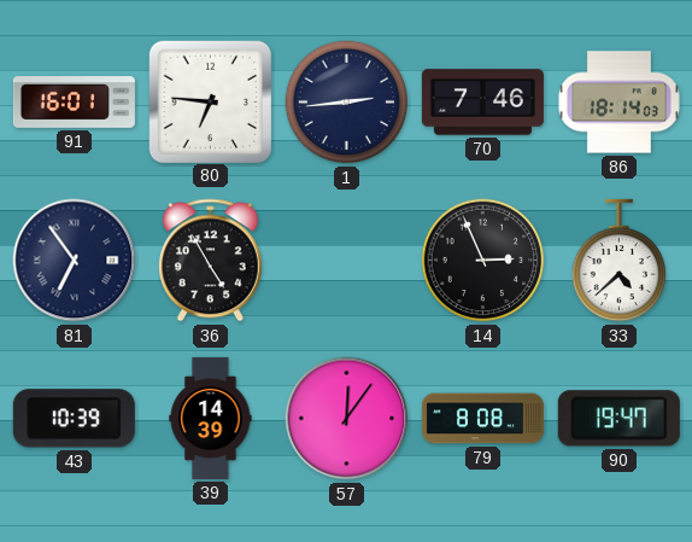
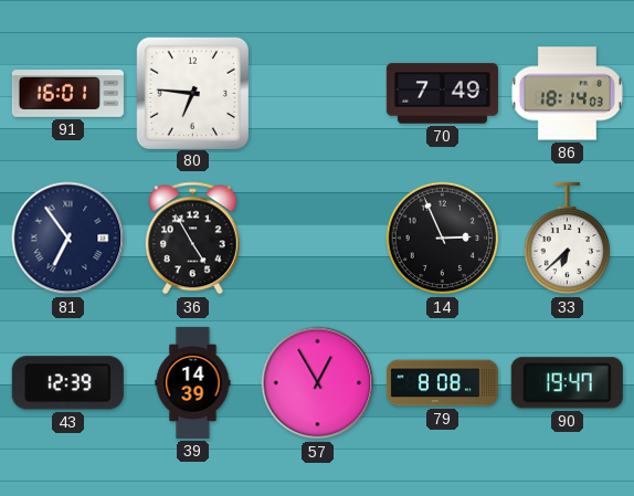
1: 2:44 -> none
70: 7:46 -> 7:49
33: 4:38 -> 6:38
43: 10:39 -> 12:39
57: 12:06 -> 12:55
